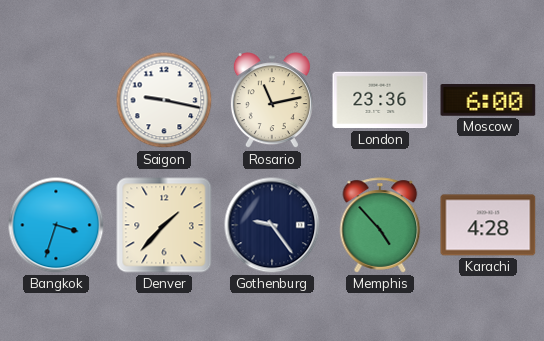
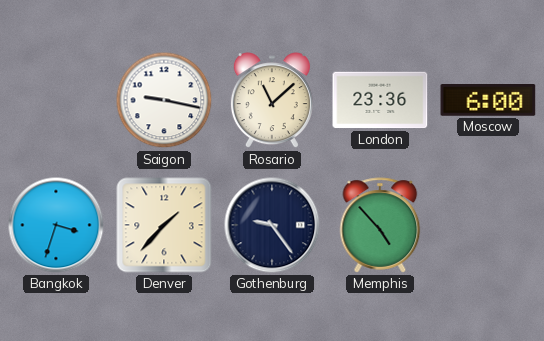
Rosario: 11:13 -> 11:08
Karachi: 4:28 -> none
